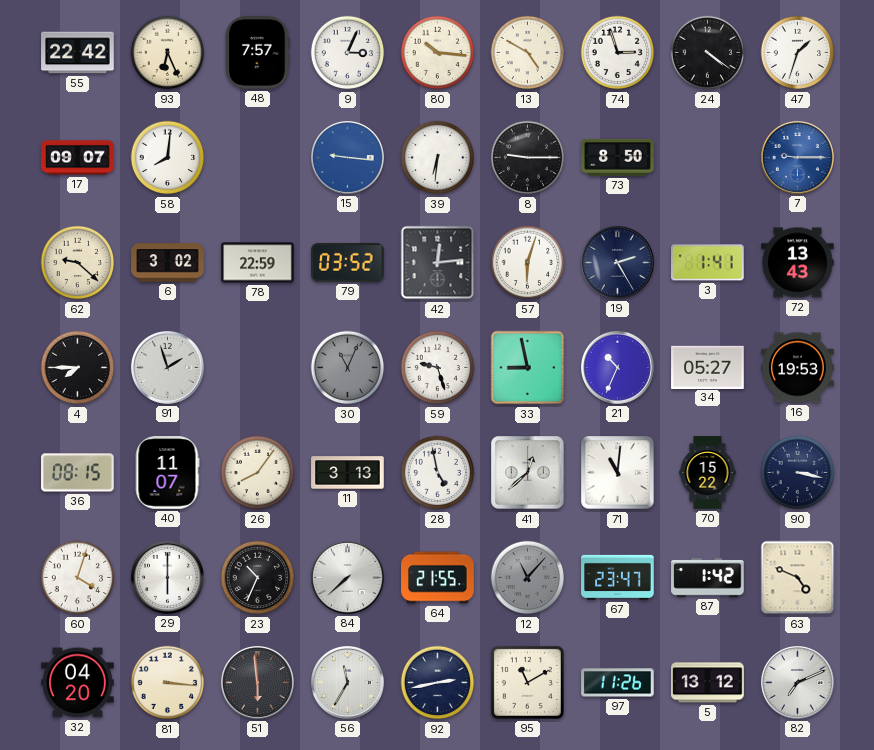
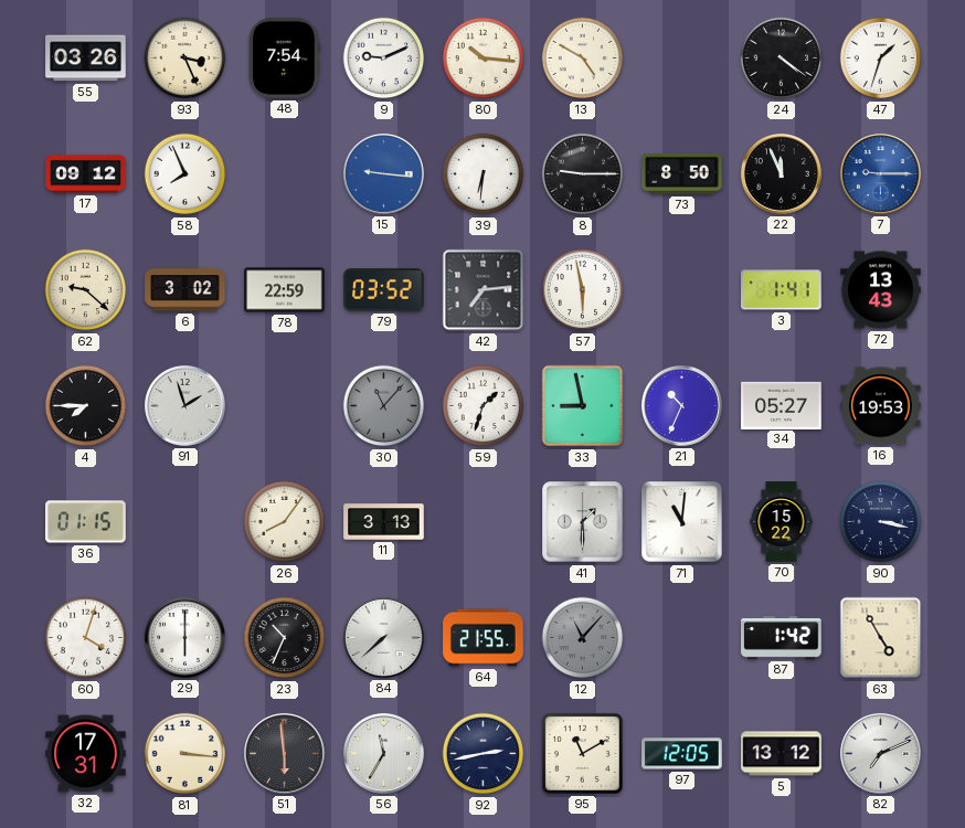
55: 22:42 -> 03:26
93: 6:26 -> 3:26
48: 7:57 -> 7:54
9: 3:04 -> 9:11
74: 2:57 -> none
17: 09:07 -> 09:12
58: 8:01 -> 7:56
22: none -> 11:56
42: 12:14 -> 7:14
57: 6:03 -> 5:58
19: 2:25 -> none
30: 11:04 -> 11:07
59: 9:27 -> 1:33
36: 08:15 -> 01:15
40: 11:07 -> none
28: 4:58 -> none
41: 12:38 -> 1:30
67: 23:47 -> none
63: 4:49 -> 4:55
32: 04:20 -> 17:31
97: 11:26 -> 12:05
